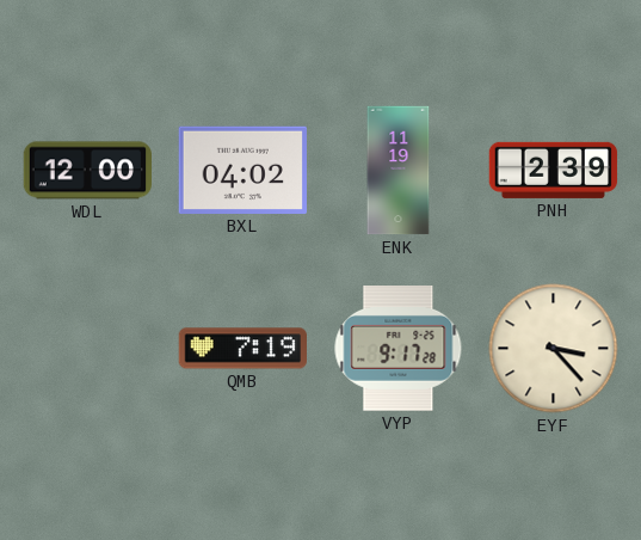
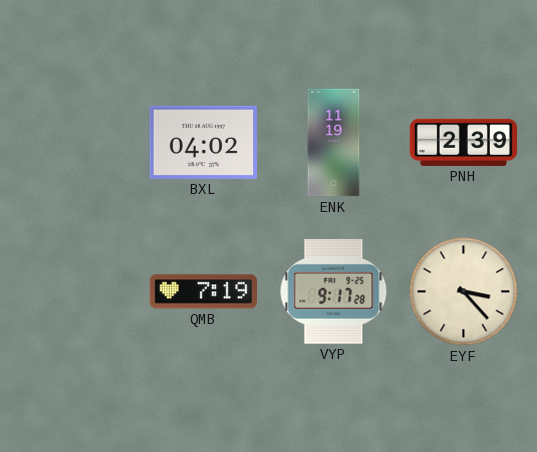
WDL: 12:00 -> none
